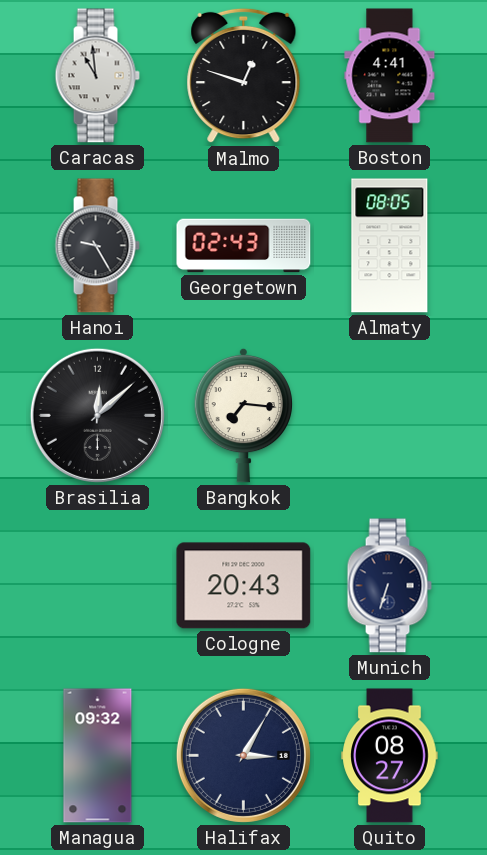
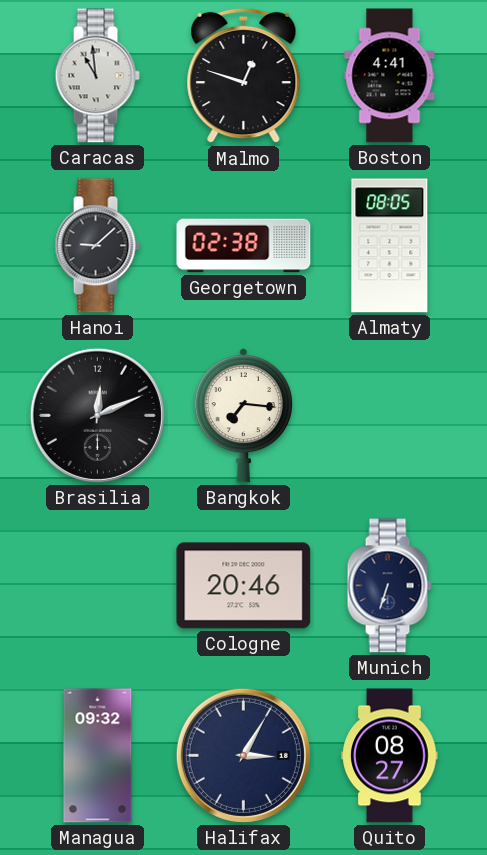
Hanoi: 9:25 -> 9:08
Georgetown: 02:43 -> 02:38
Brasilia: 12:08 -> 12:11
Cologne: 20:43 -> 20:46
